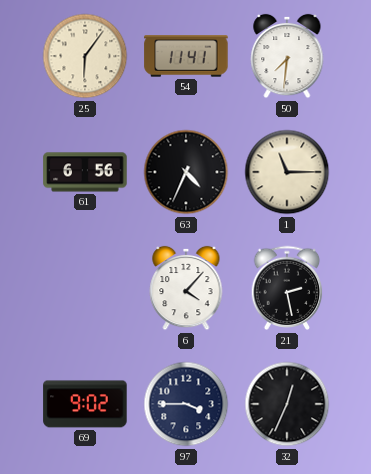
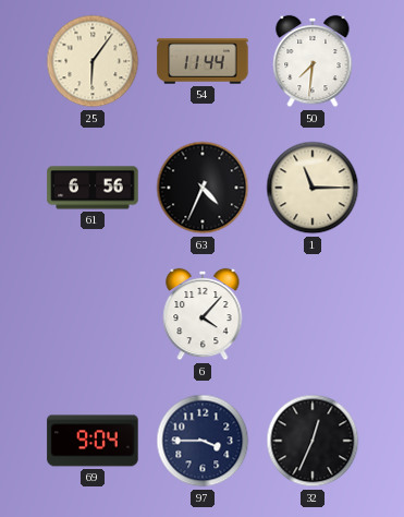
54: 11:41 -> 11:44
21: 2:28 -> none
69: 9:02 -> 9:04
